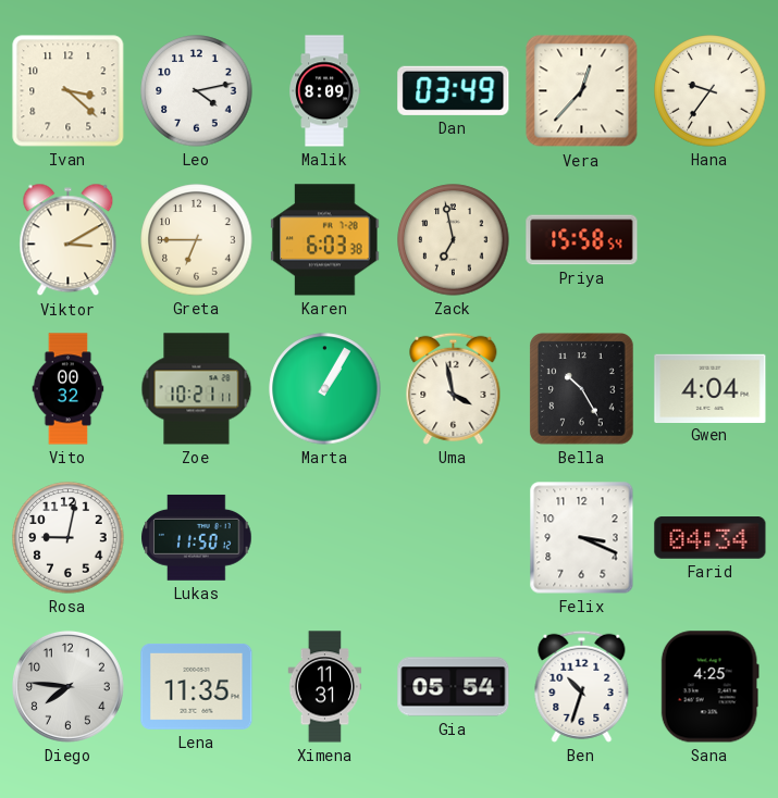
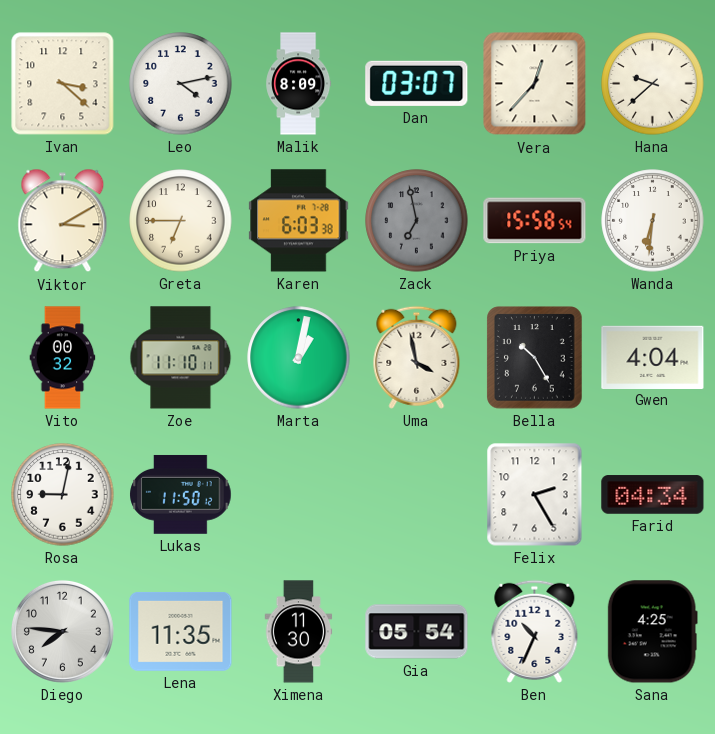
Dan: 03:49 -> 03:07
Hana: 9:36 -> 9:38
Zack dial: cream -> grey
Wanda: none -> 6:31
Zoe: 10:21 -> 11:10
Marta: 1:05 -> 1:02
Felix: 3:19 -> 2:25
Ximena: 11:31 -> 11:30
Ben: 10:33 -> 10:34
